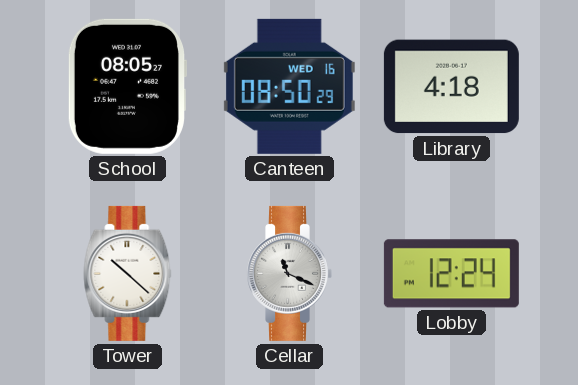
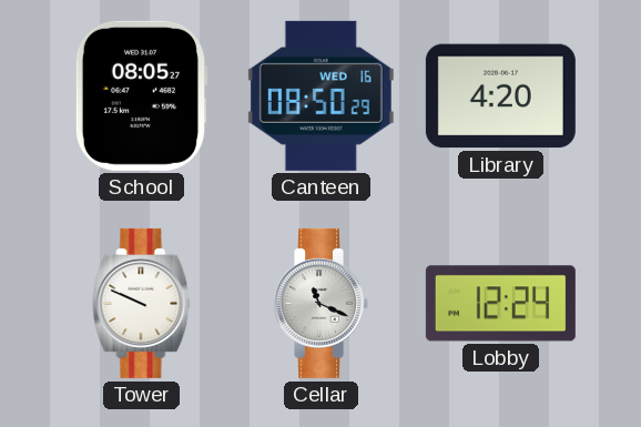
Library: 4:18 -> 4:20
Tower: 10:22 -> 9:49
